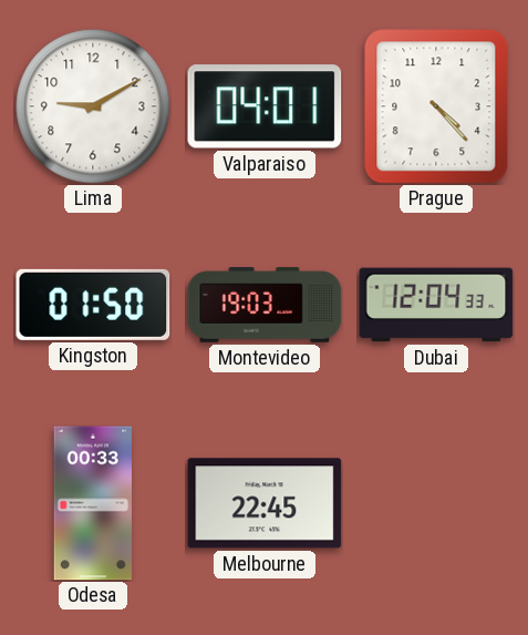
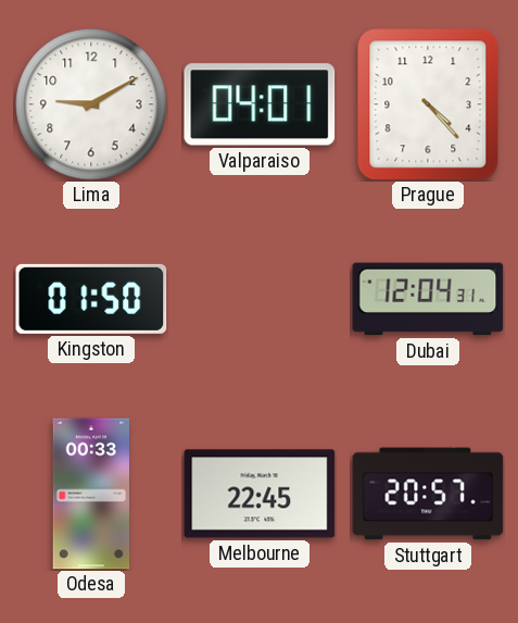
Montevideo: 19:03 -> none
Dubai: 12:04:33 -> 12:04:31
Stuttgart: none -> 20:57
